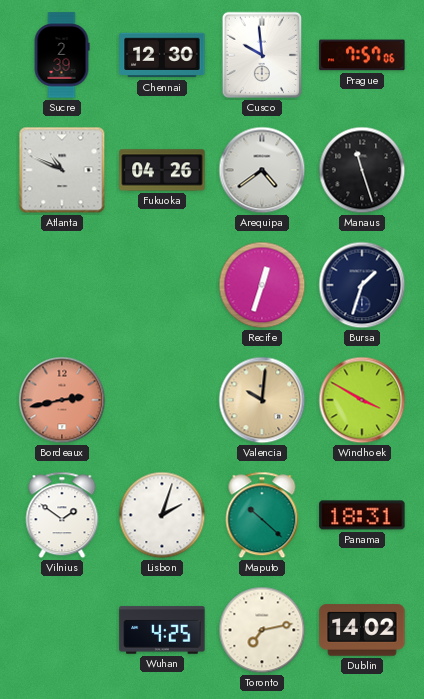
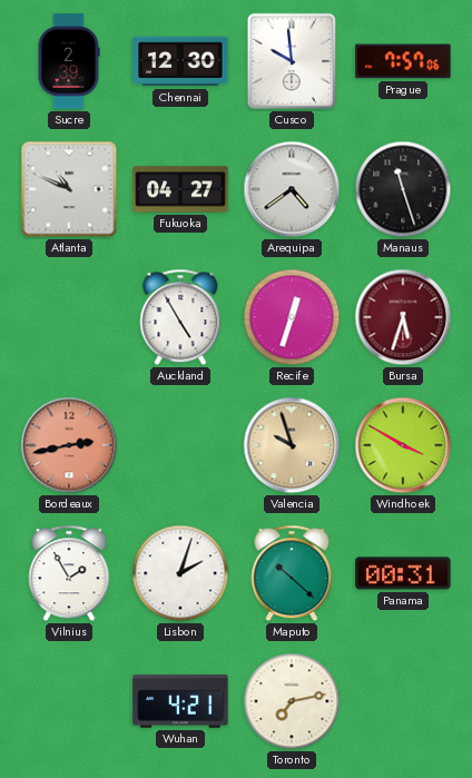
Fukuoka: 04:26 -> 04:27
Auckland: none -> 4:55
Bursa: 1:33 -> 5:33
Bursa dial: navy -> burgundy
Valencia: 10:01 -> 9:57
Vilnius: 1:51 -> 1:55
Panama: 18:31 -> 00:31
Wuhan: 4:25 -> 4:21
Dublin: 14:02 -> none
